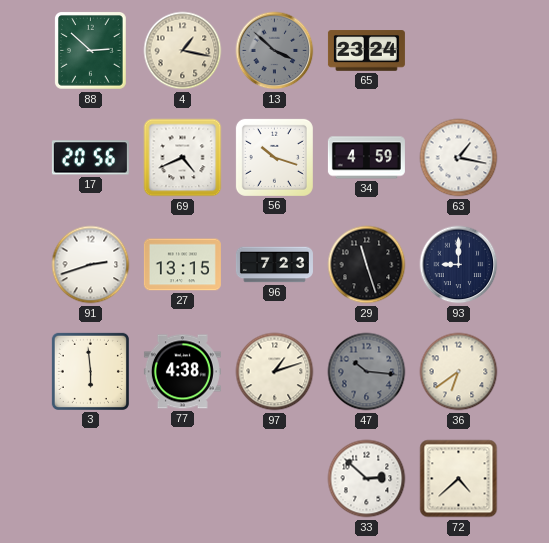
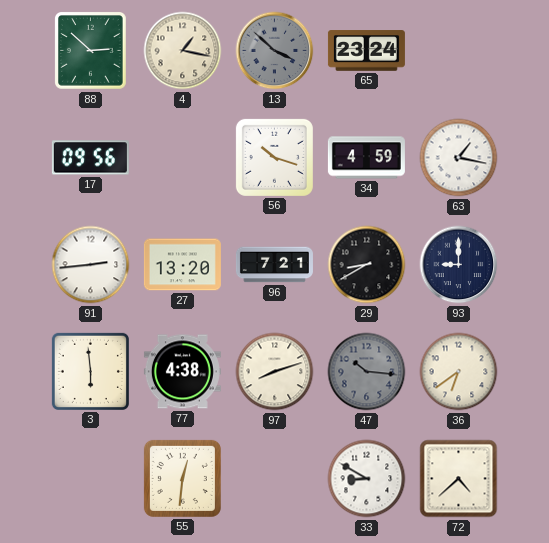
17: 20:56 -> 09:56
69: 4:41 -> none
91: 2:42 -> 2:44
27: 13:15 -> 13:20
96: 7:23 -> 7:21
29: 11:27 -> 8:40
97: 1:12 -> 8:12
55: none -> 12:31
33: 2:52 -> 8:50
